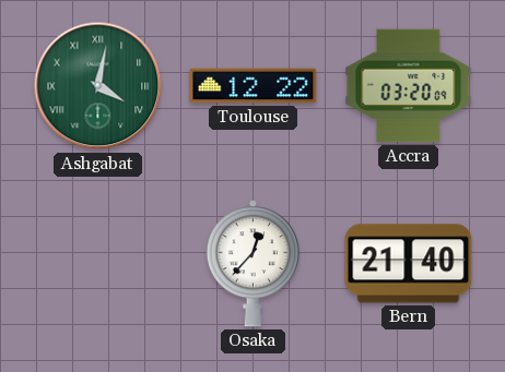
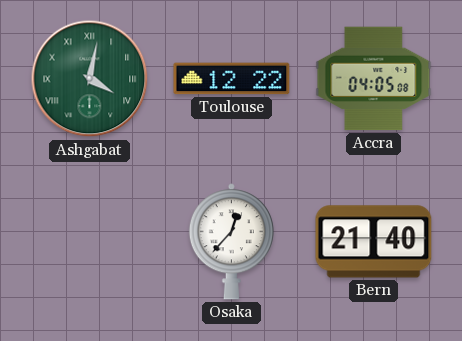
Accra: 03:20 -> 04:05
